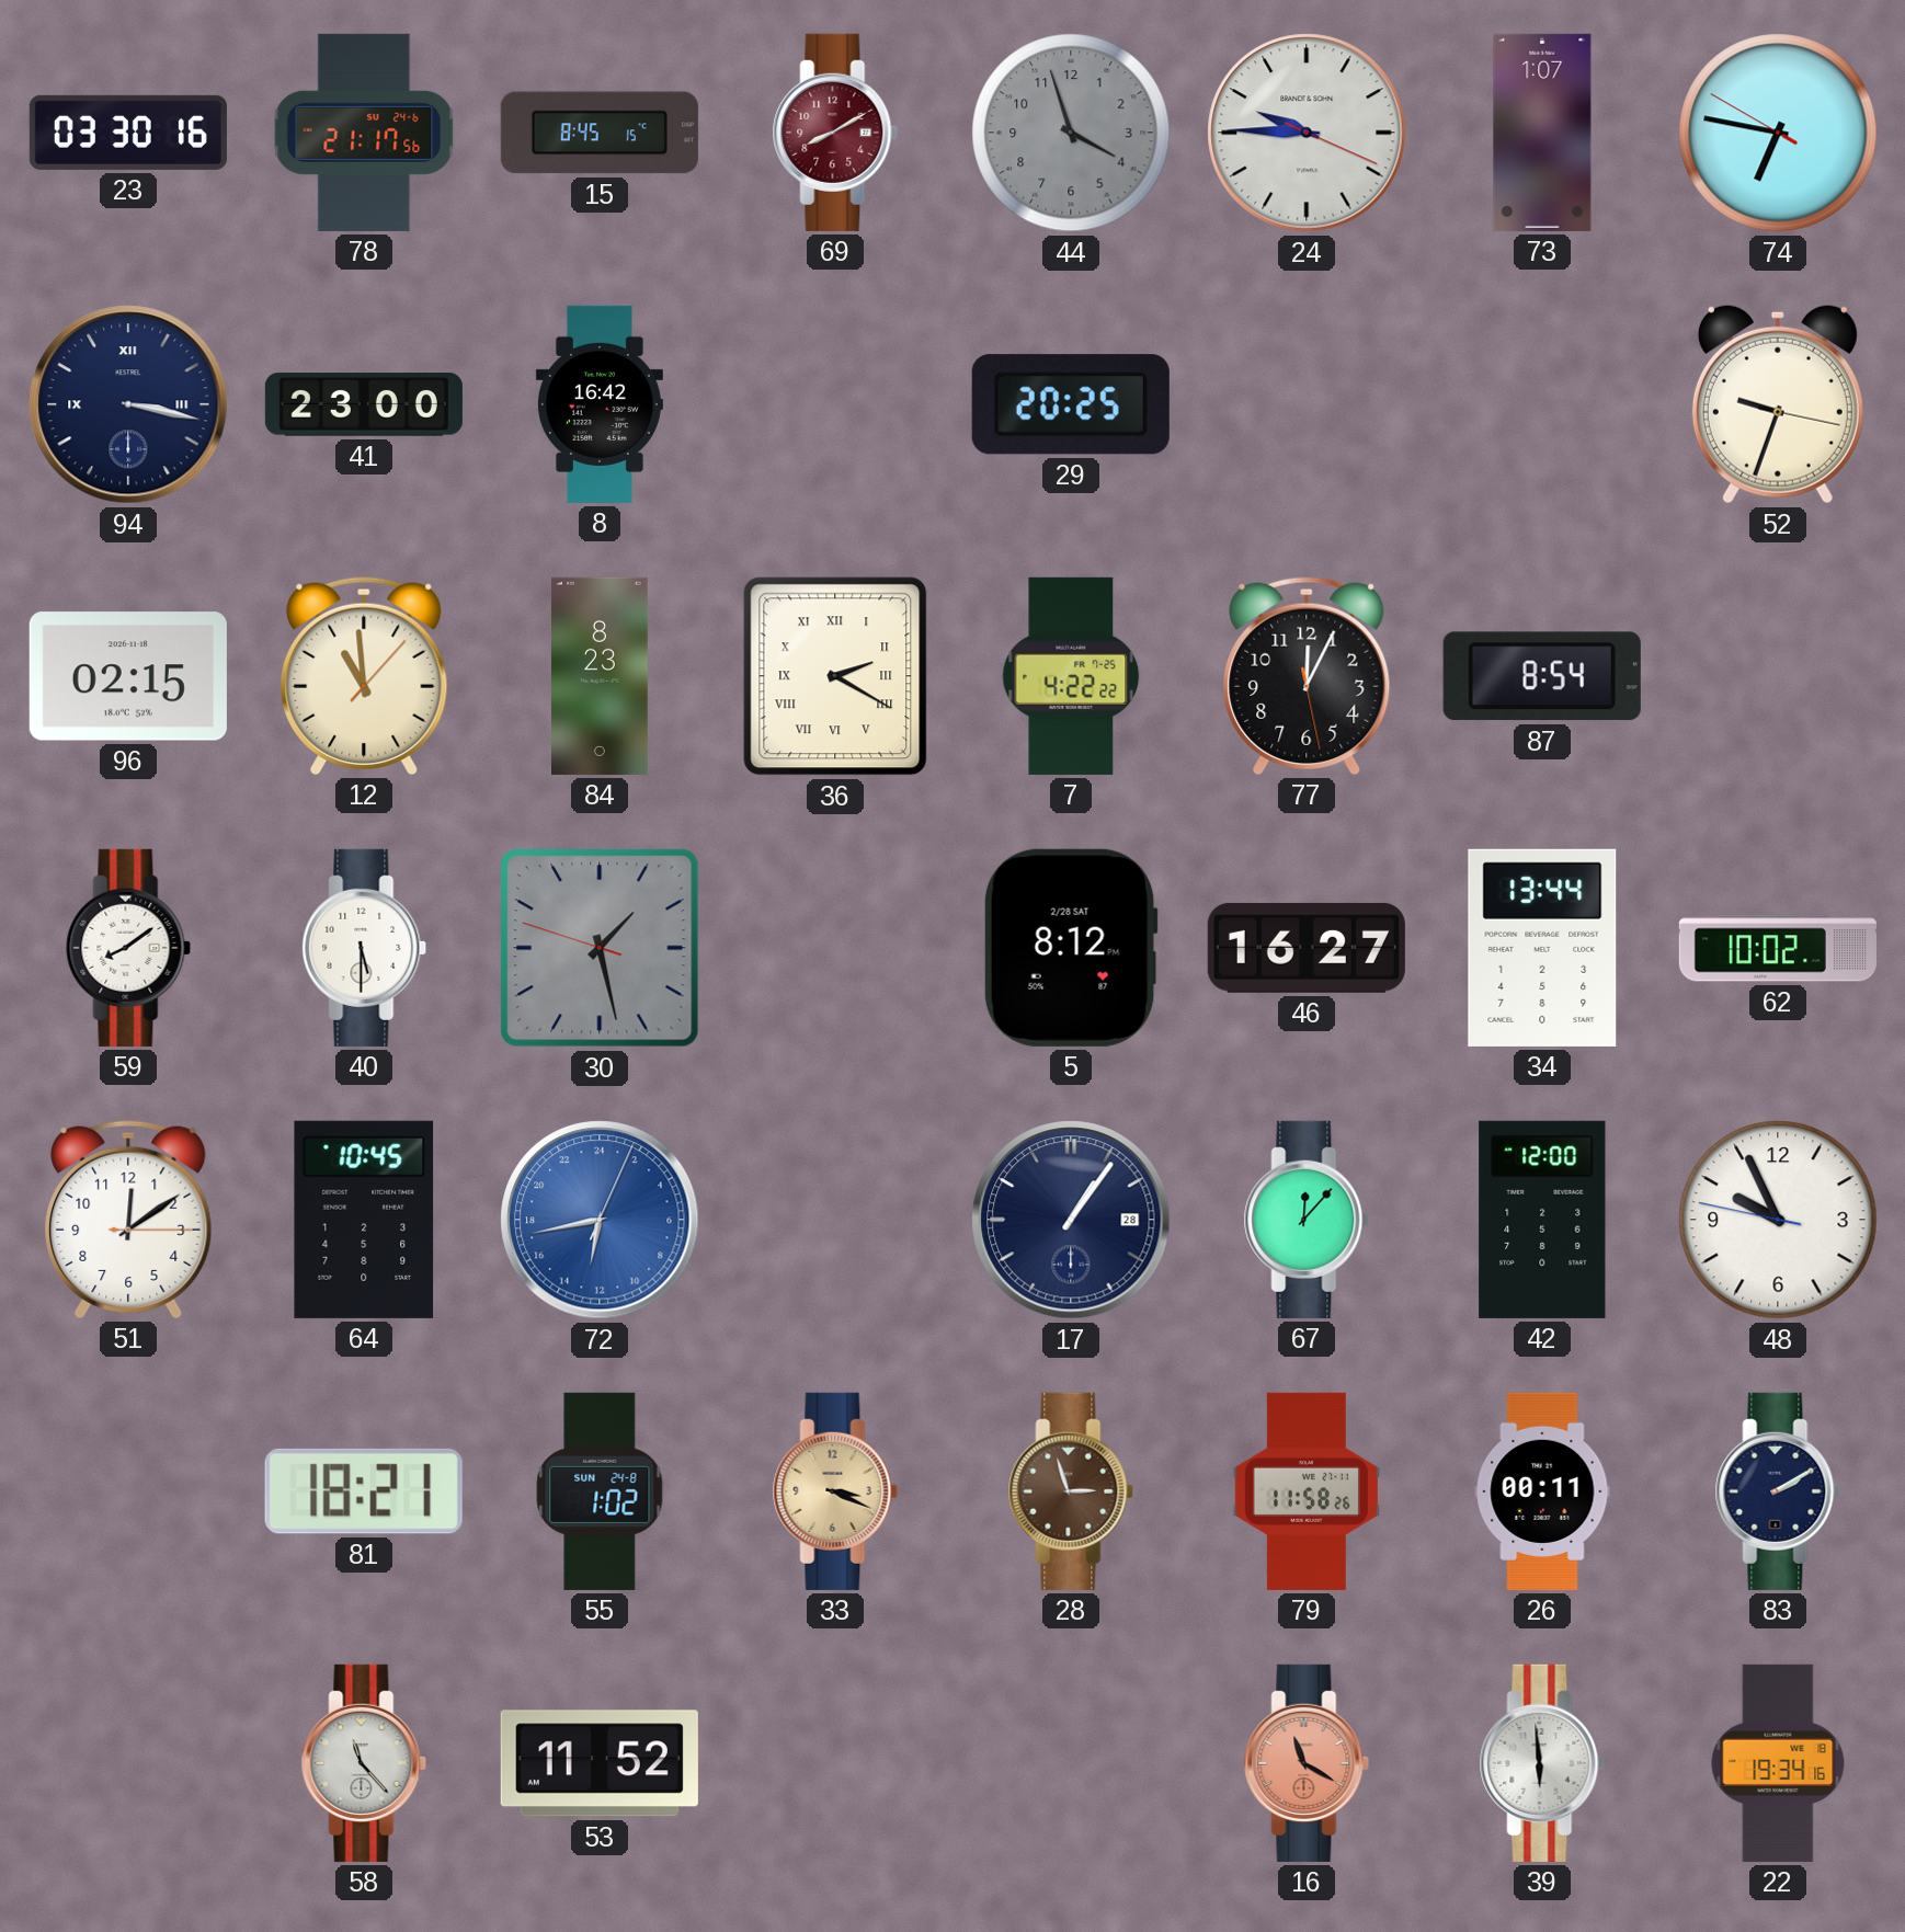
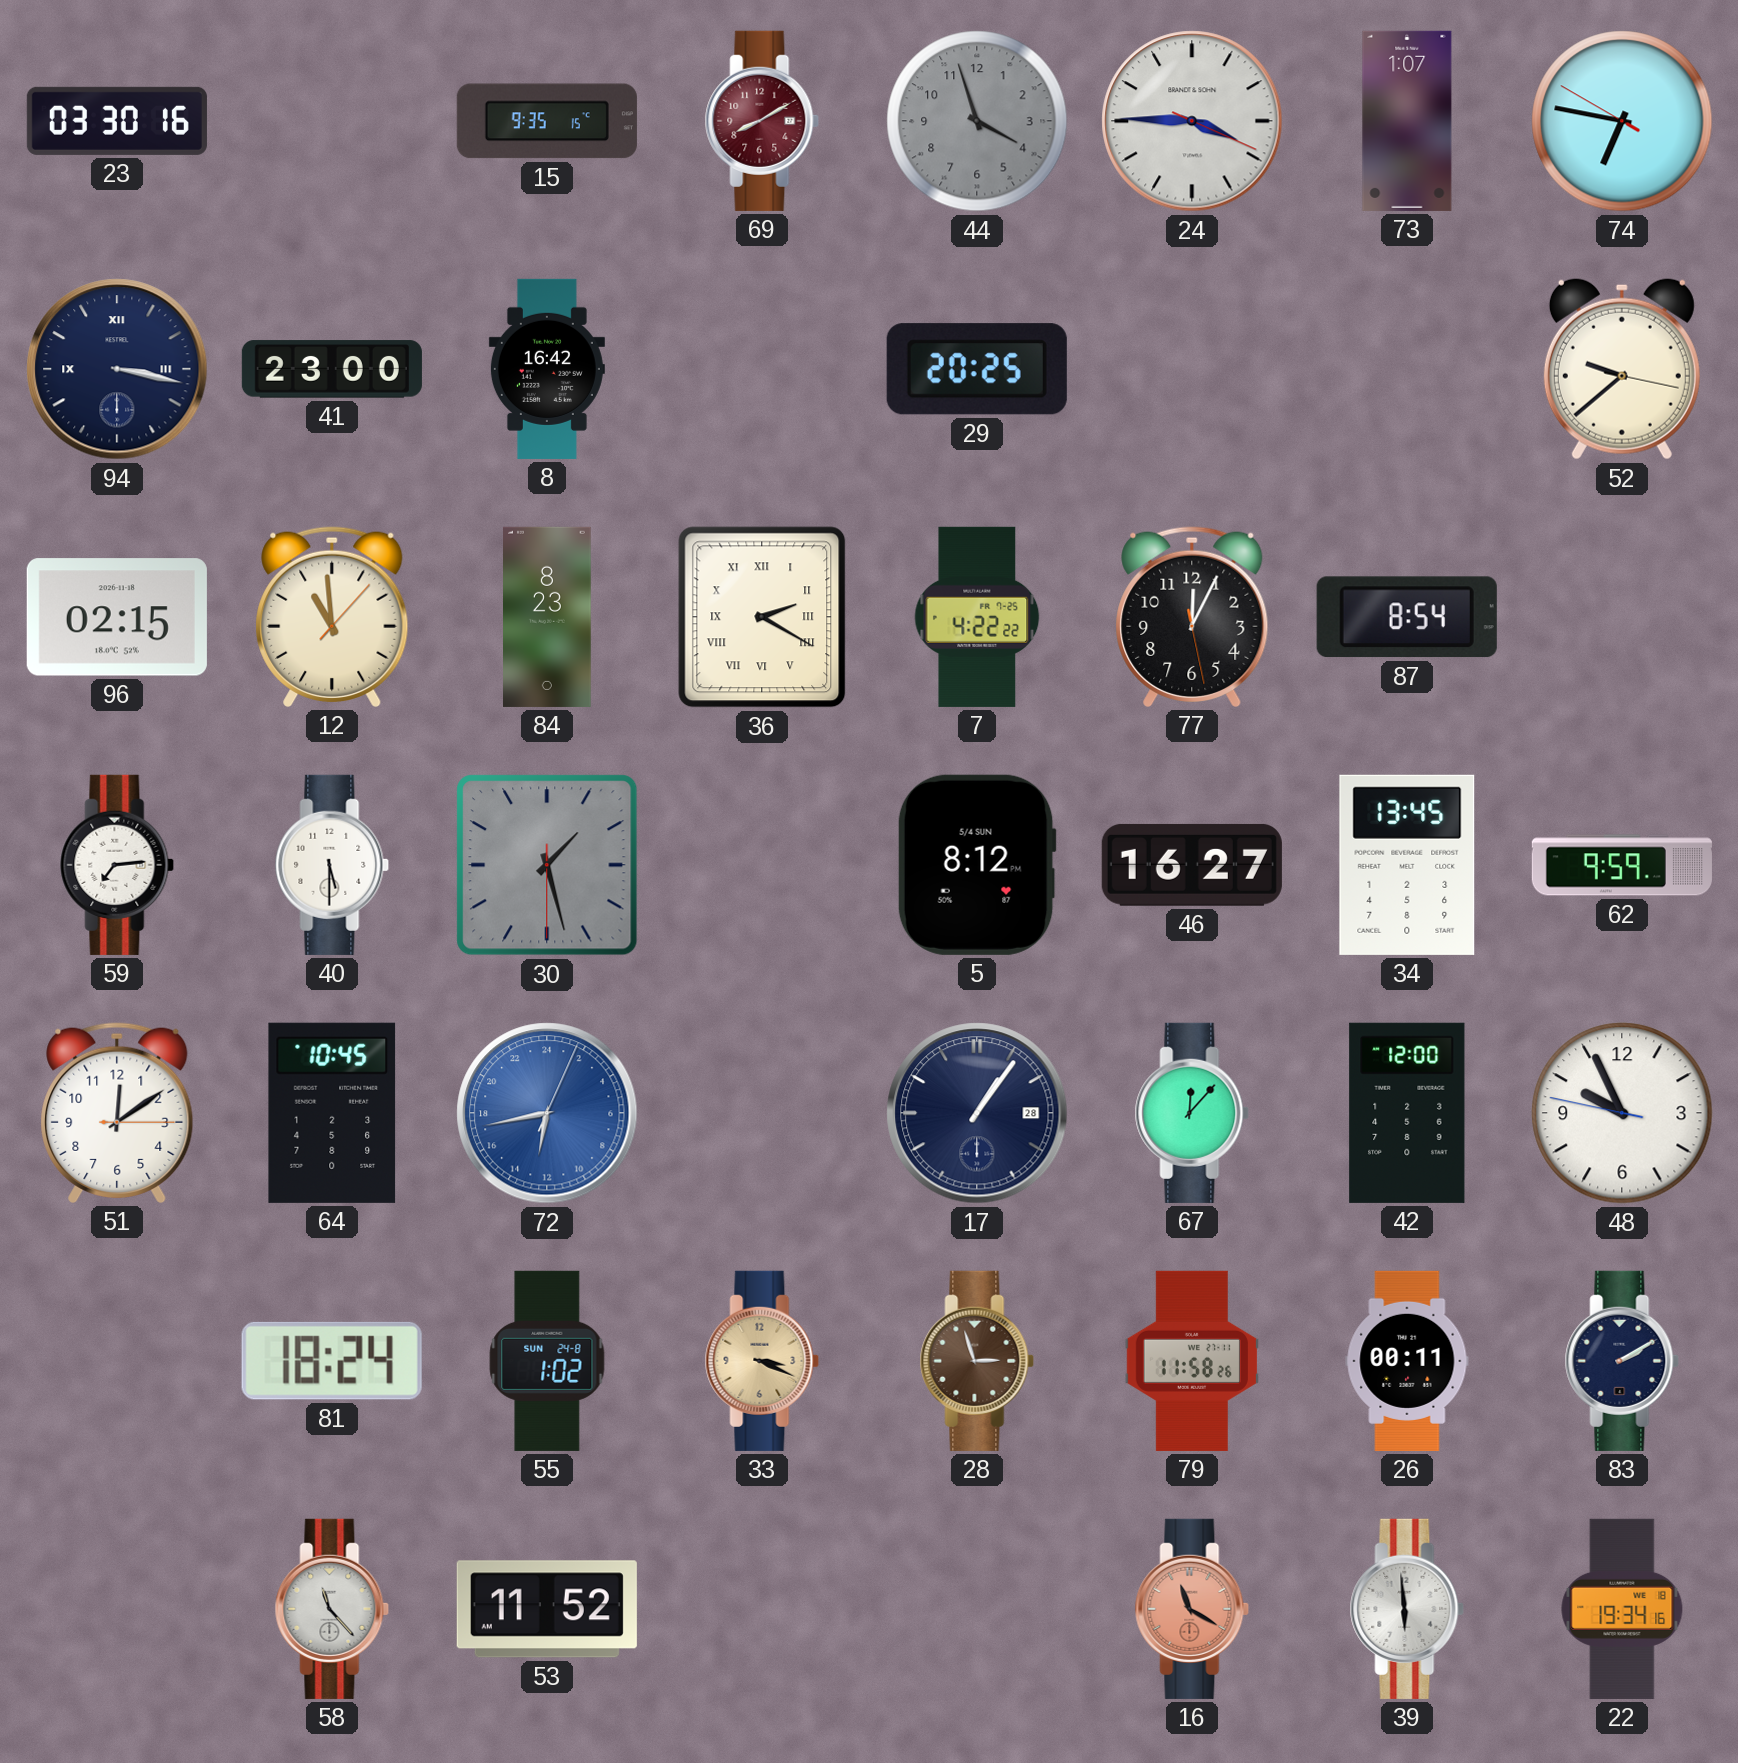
78: 21:17 -> none
15: 8:45 -> 9:35
24: 9:45 -> 3:45
52: 9:33 -> 9:38
59: 8:09 -> 7:14
30: 1:27:48 -> 1:27:30
5 date: 2/28 SAT -> 5/4 SUN
34: 13:44 -> 13:45
62: 10:02 -> 9:59
81: 18:21 -> 18:24
